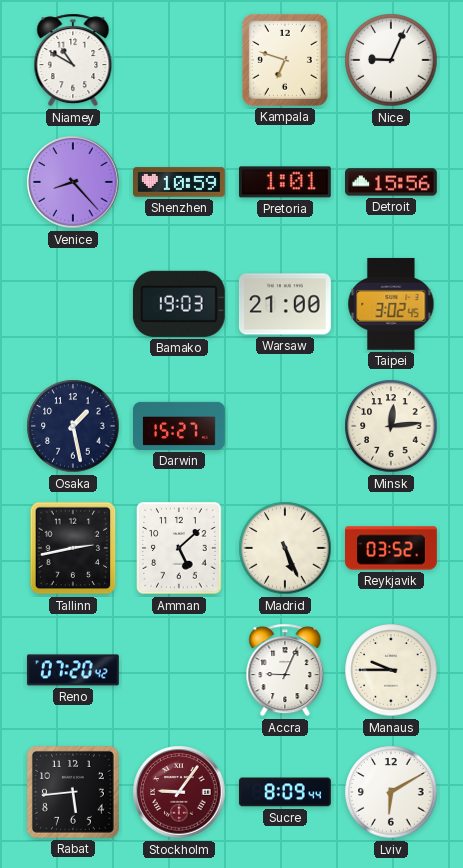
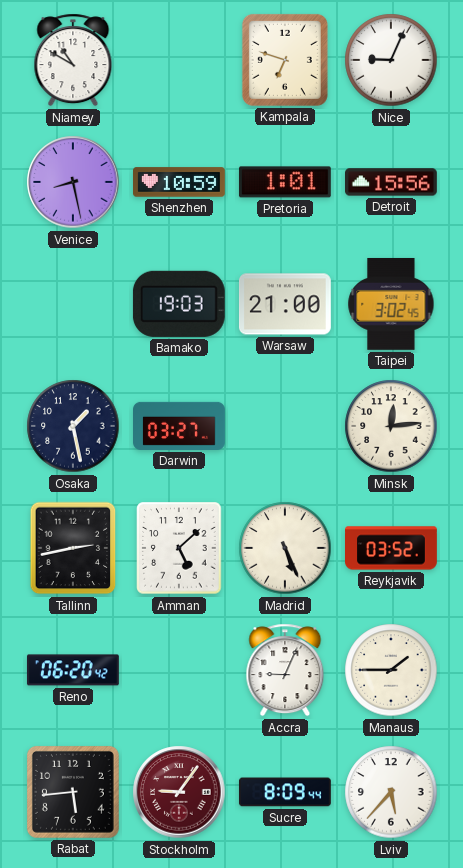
Venice: 8:23 -> 8:28
Darwin: 15:27 -> 03:27
Reno: 07:20 -> 06:20
Manaus: 9:45 -> 1:45
Lviv: 6:10 -> 5:37
